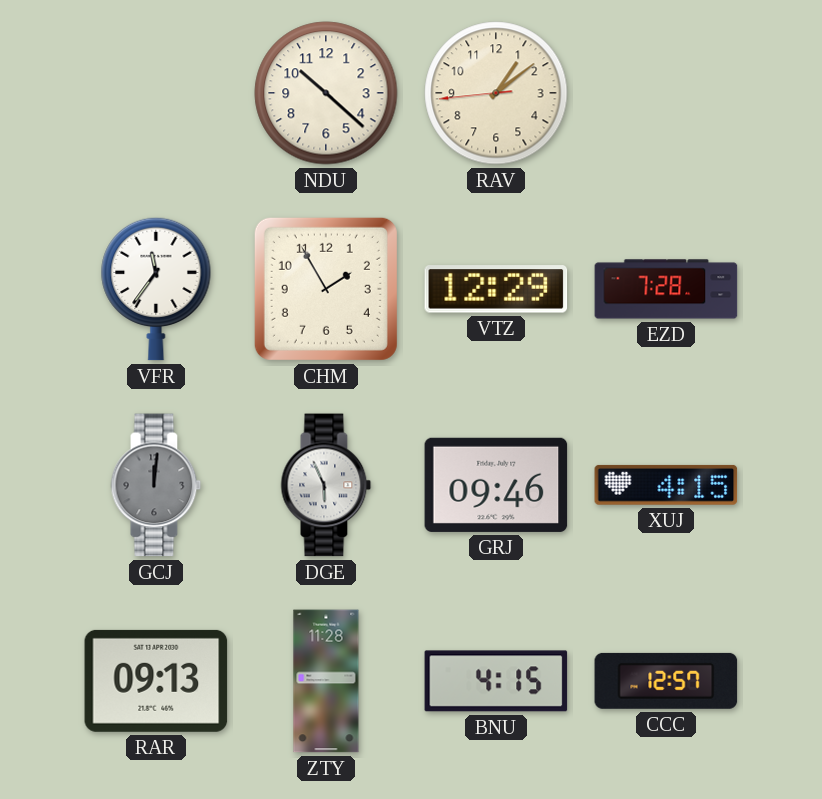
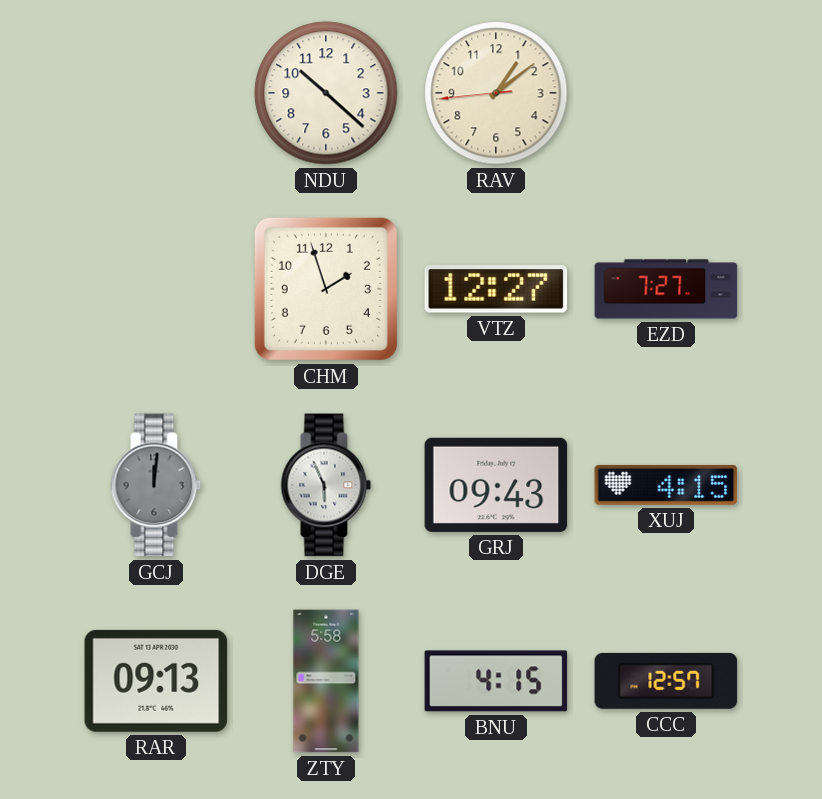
VFR: 11:36 -> none
CHM: 1:55 -> 1:57
VTZ: 12:29 -> 12:27
EZD: 7:28 -> 7:27
GRJ: 09:46 -> 09:43
ZTY: 11:28 -> 5:58
